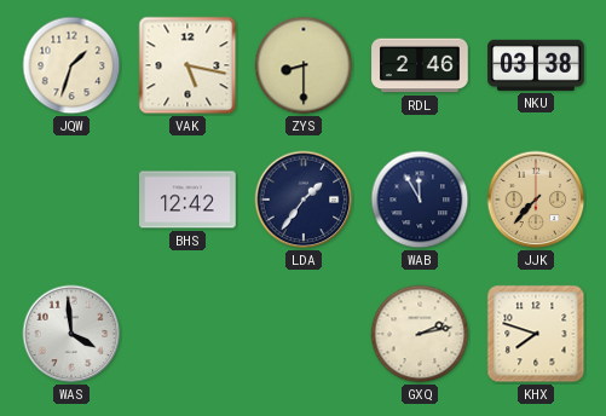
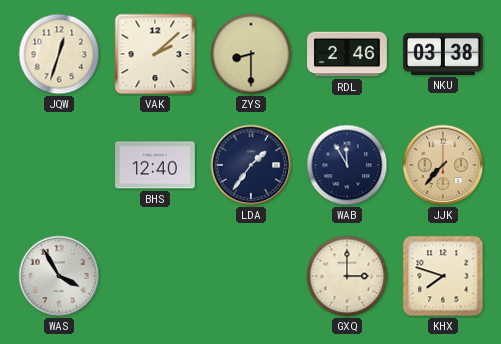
JQW: 1:33 -> 12:33
VAK: 5:17 -> 2:08
BHS: 12:42 -> 12:40
WAS: 3:59 -> 3:55
GXQ: 2:13 -> 3:00
